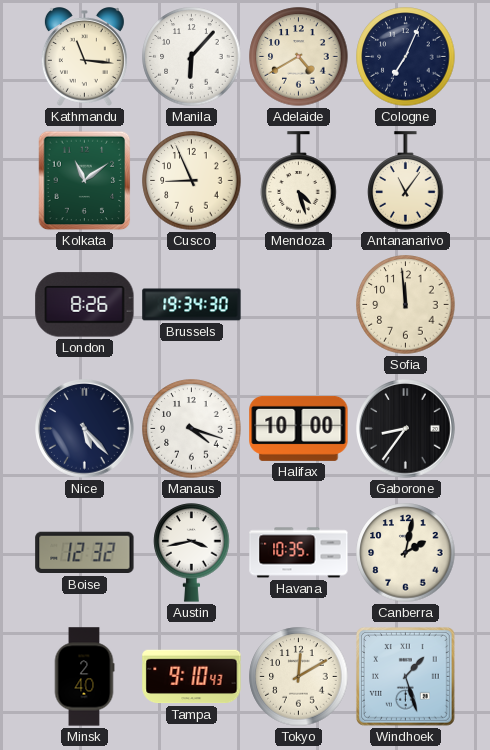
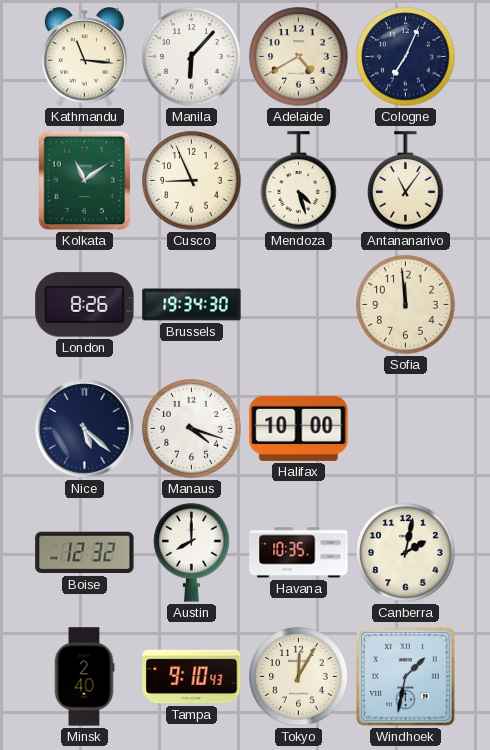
Nice: 5:23 -> 5:22
Gaborone: 8:36 -> none
Austin: 3:43 -> 8:00
Tokyo: 12:10 -> 12:05
Windhoek: 1:27 -> 1:32
